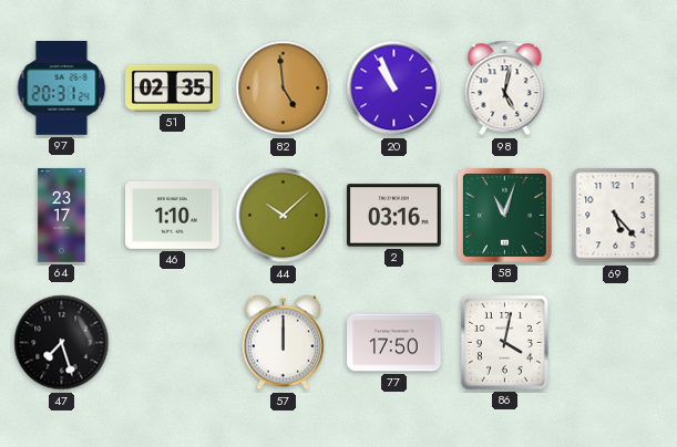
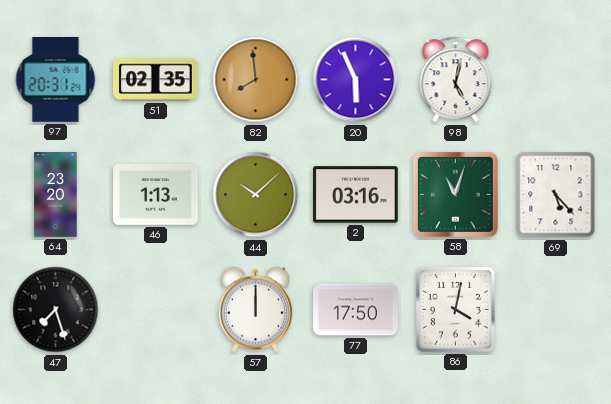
82: 4:59 -> 7:59
20: 10:56 -> 5:56
64: 23:17 -> 23:20
46: 1:10 -> 1:13
